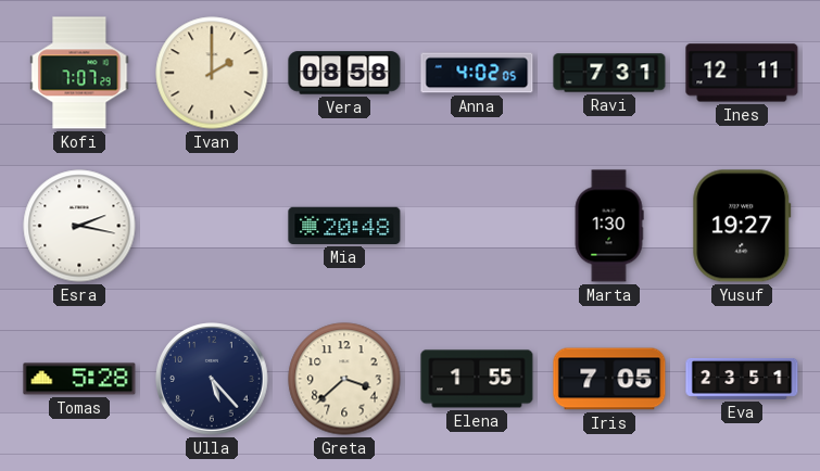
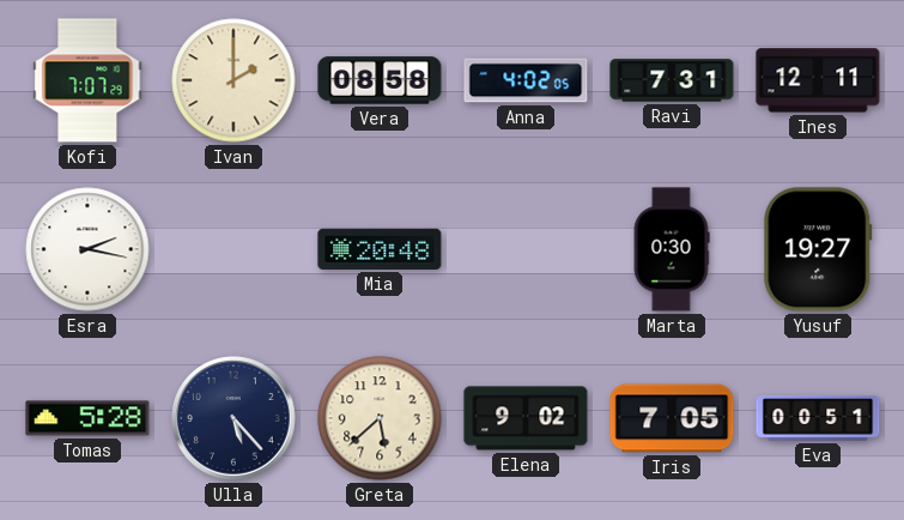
Marta: 1:30 -> 0:30
Greta: 3:38 -> 5:38
Elena: 1:55 -> 9:02
Eva: 23:51 -> 00:51
